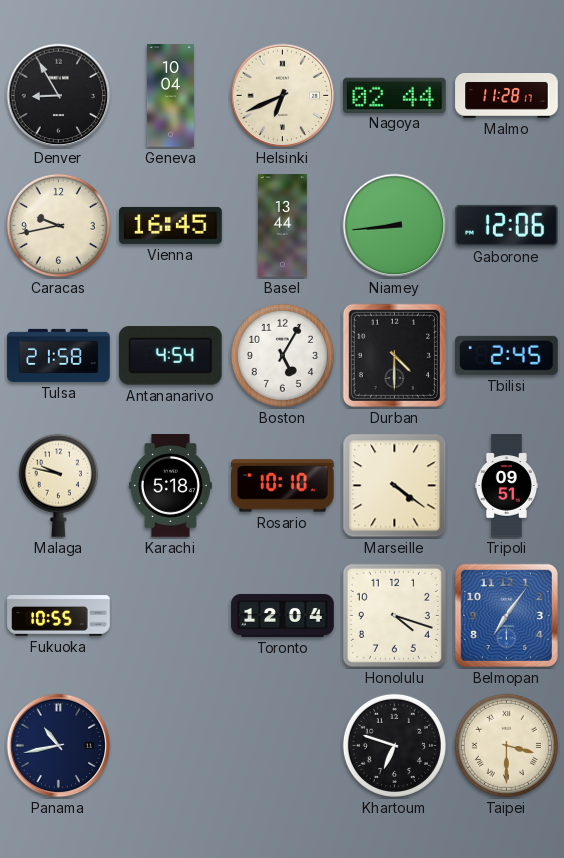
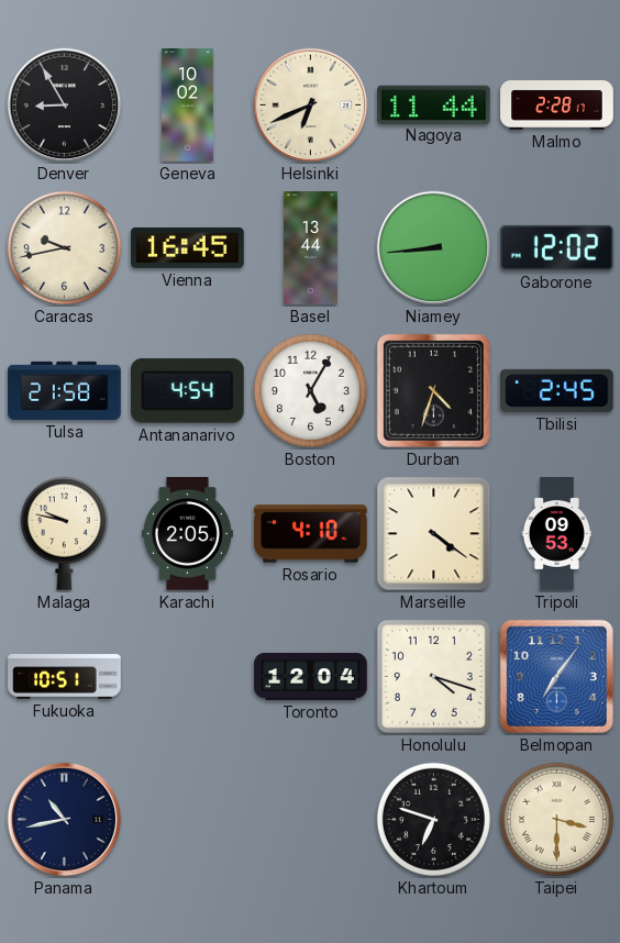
Geneva: 10:04 -> 10:02
Nagoya: 02:44 -> 11:44
Malmo: 11:28 -> 2:28
Gaborone: 12:06 -> 12:02
Durban: 4:30 -> 4:33
Karachi: 5:18 -> 2:05
Rosario: 10:10 -> 4:10
Tripoli: 09:51 -> 09:53
Fukuoka: 10:55 -> 10:51
